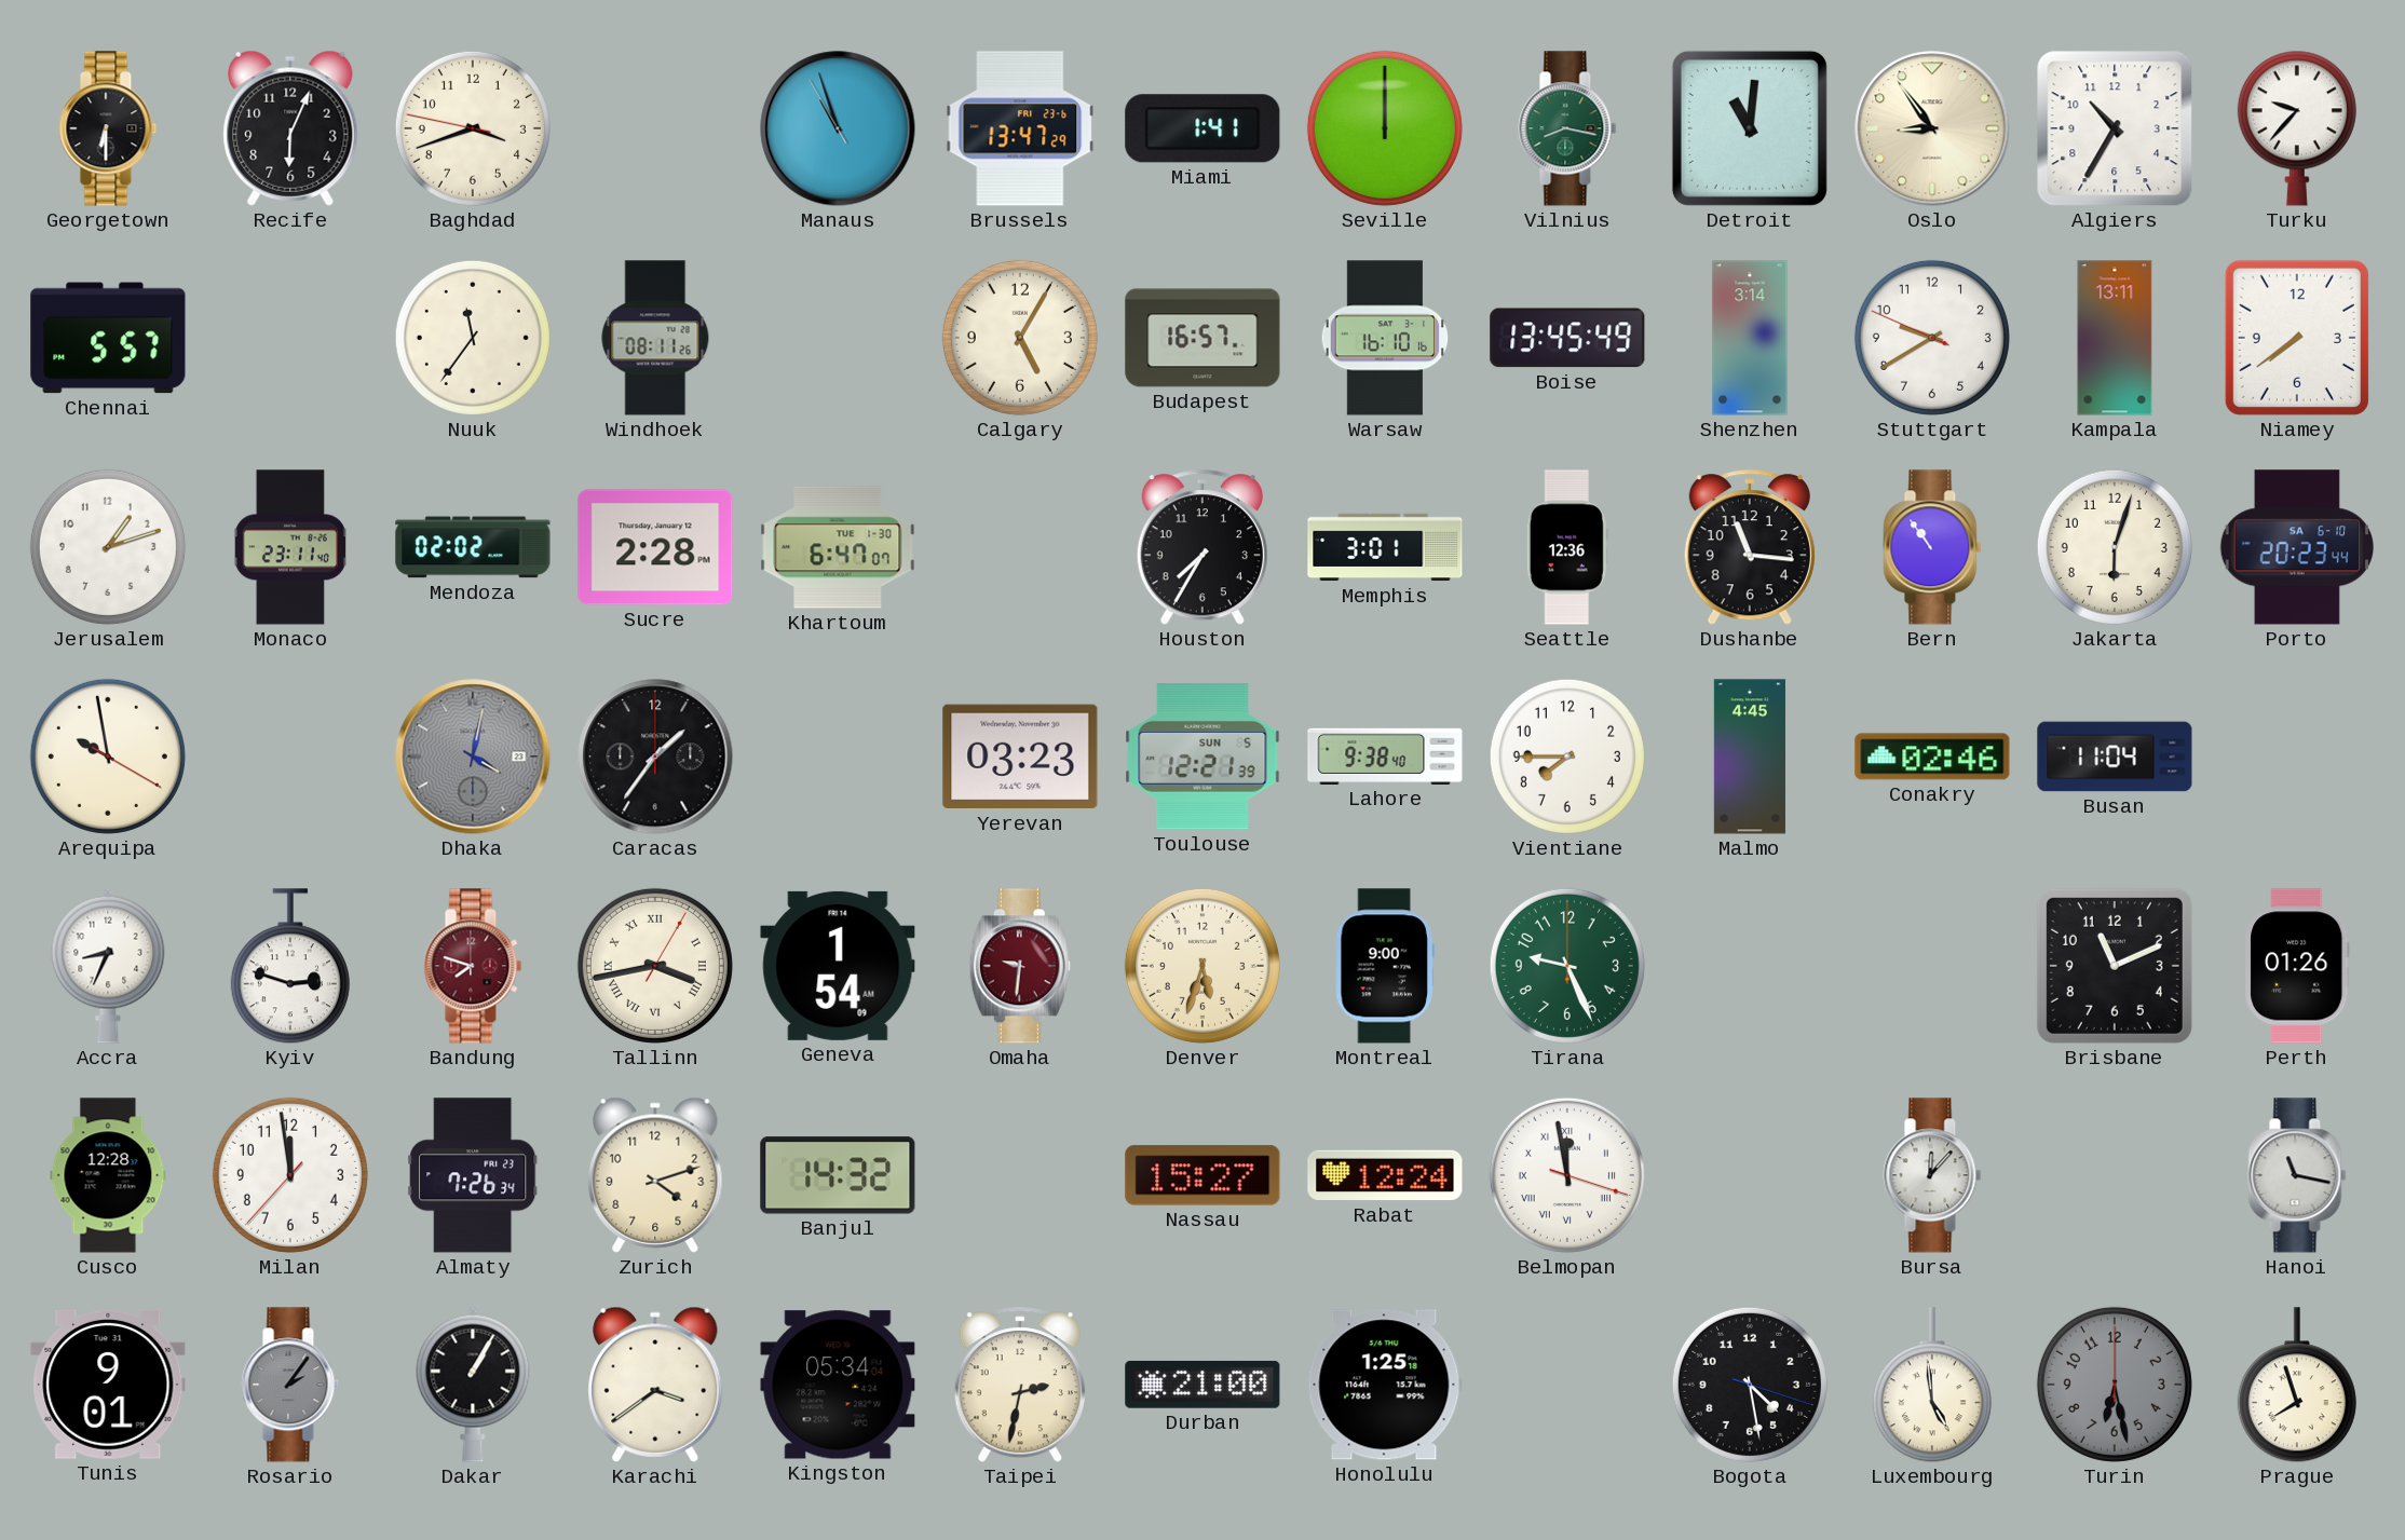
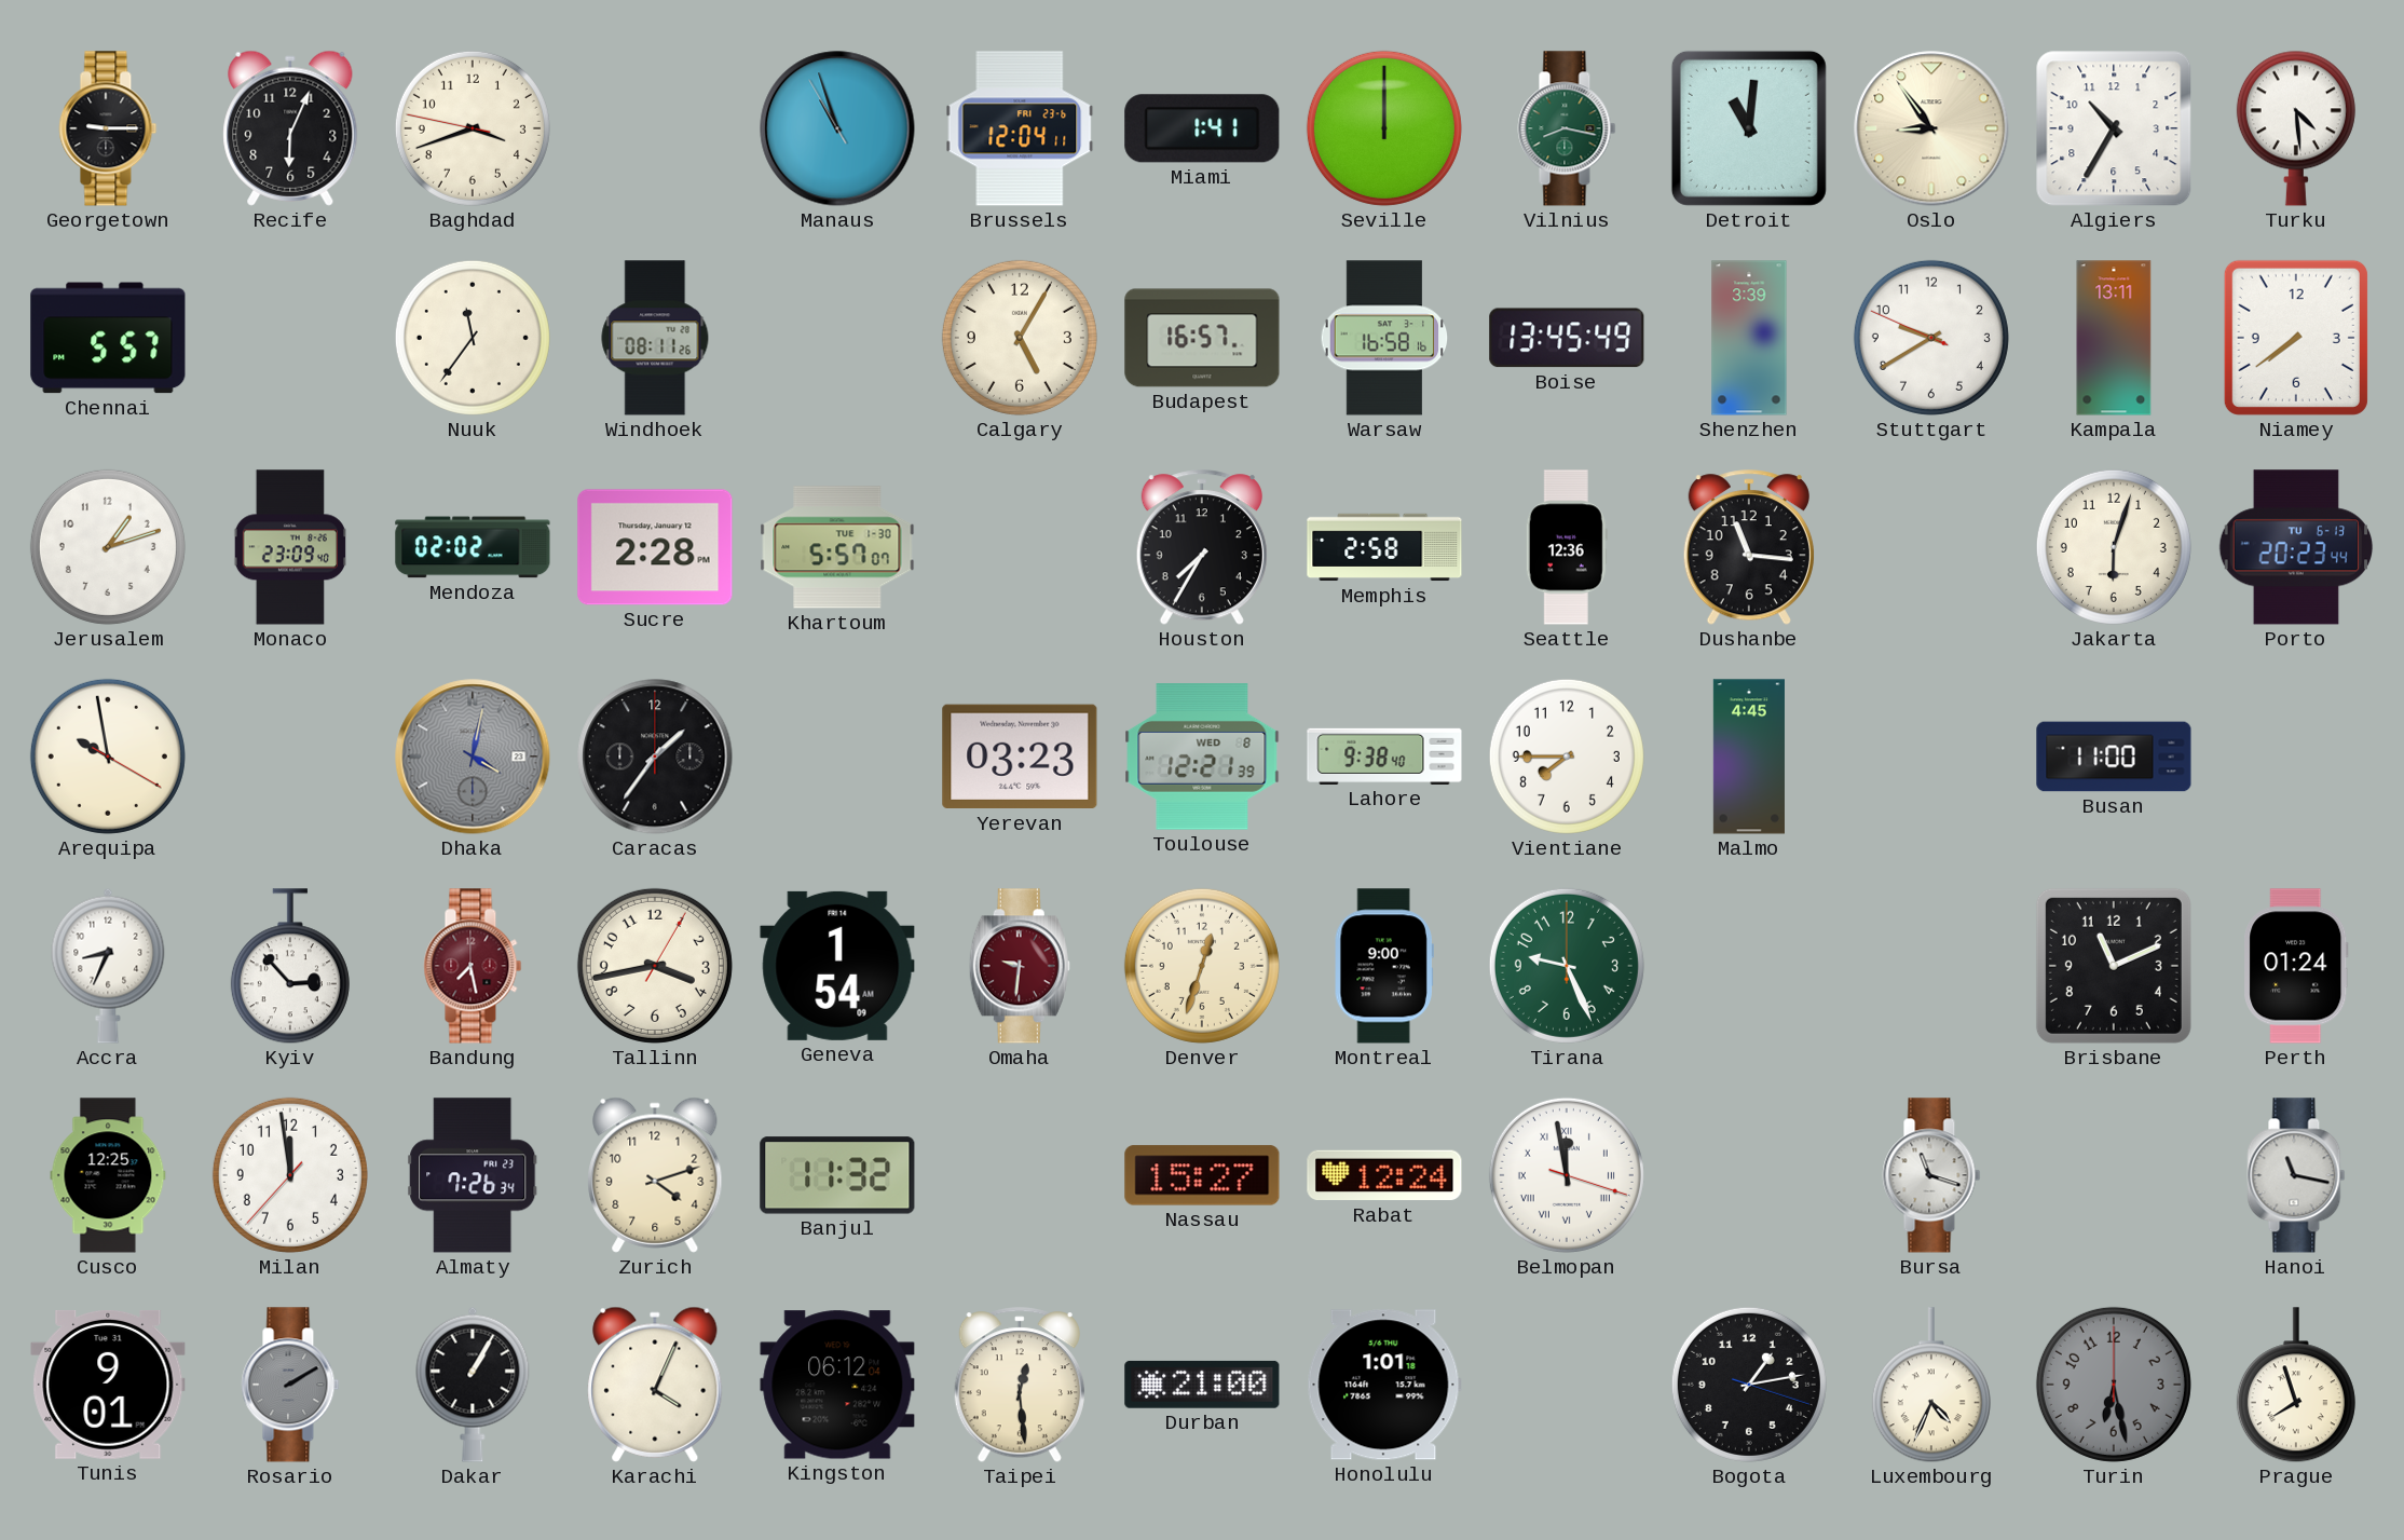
Georgetown: 6:30 -> 9:15
Brussels: 13:47 -> 12:04
Turku: 9:37 -> 4:29
Warsaw: 16:10 -> 16:58
Shenzhen: 3:14 -> 3:39
Monaco: 23:11 -> 23:09
Khartoum: 6:47 -> 5:57
Memphis: 3:01 -> 2:58
Bern: 10:54 -> none
Porto date: SA 6-10 -> TU 6-13
Toulouse date: SUN 5 -> WED 8
Conakry: 02:46 -> none
Busan: 11:04 -> 11:00
Kyiv: 2:48 -> 2:53
Bandung: 7:48 -> 7:28
Tallinn numerals: Roman -> Arabic
Denver: 5:33 -> 12:33
Perth: 01:26 -> 01:24
Cusco: 12:28 -> 12:25
Banjul: 14:32 -> 11:32
Bursa: 12:07 -> 11:18
Rosario: 2:06 -> 2:10
Karachi: 3:39 -> 4:04
Kingston: 05:34 -> 06:12
Taipei: 2:32 -> 12:29
Honolulu: 1:25 -> 1:01
Bogota: 4:28 -> 1:13
Luxembourg: 4:59 -> 4:34
